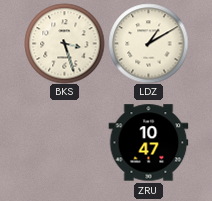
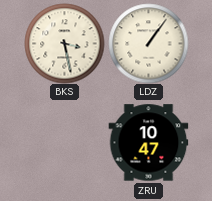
BKS: 3:27 -> 3:28
LDZ: 1:10 -> 1:06
